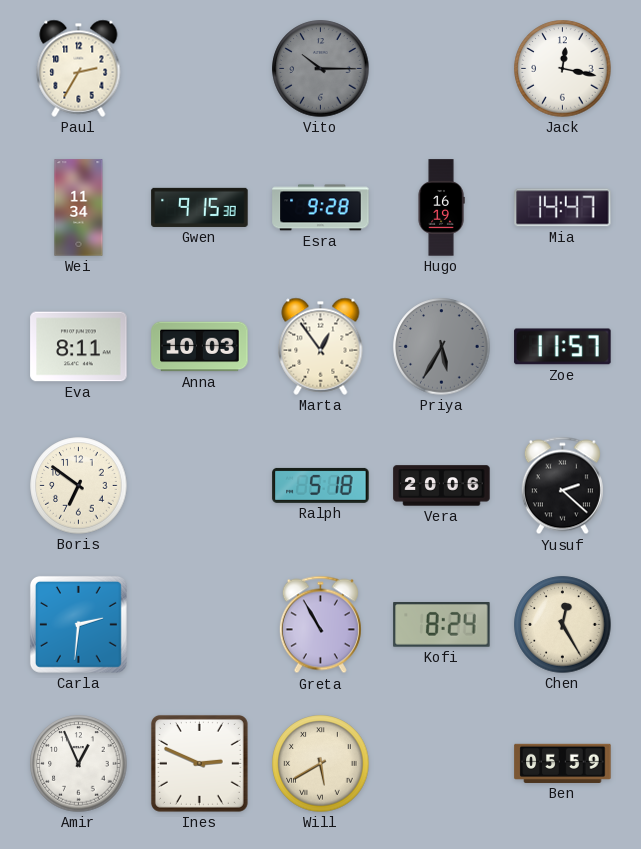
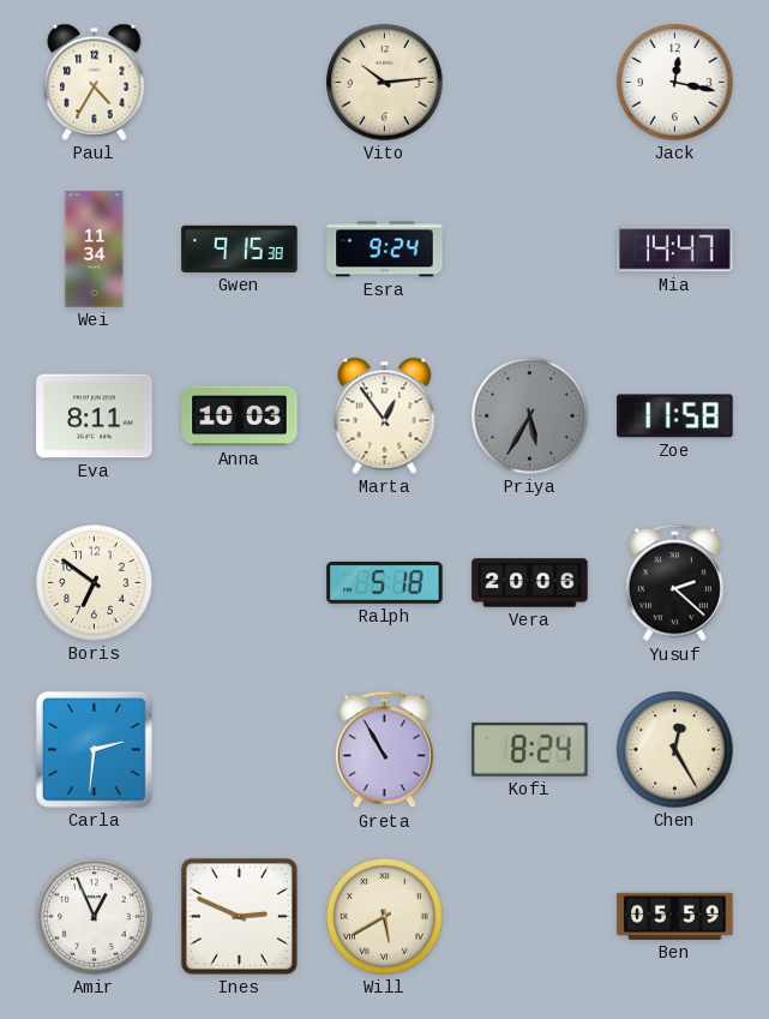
Paul: 2:35 -> 4:35
Vito: 10:15 -> 10:14
Vito dial: grey -> cream
Esra: 9:28 -> 9:24
Hugo: 16:19 -> none
Zoe: 11:57 -> 11:58
